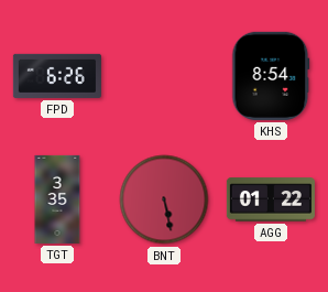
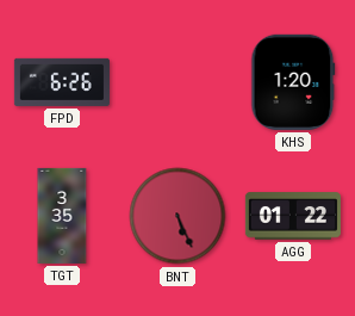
KHS: 8:54 -> 1:20
BNT: 5:28 -> 5:26
